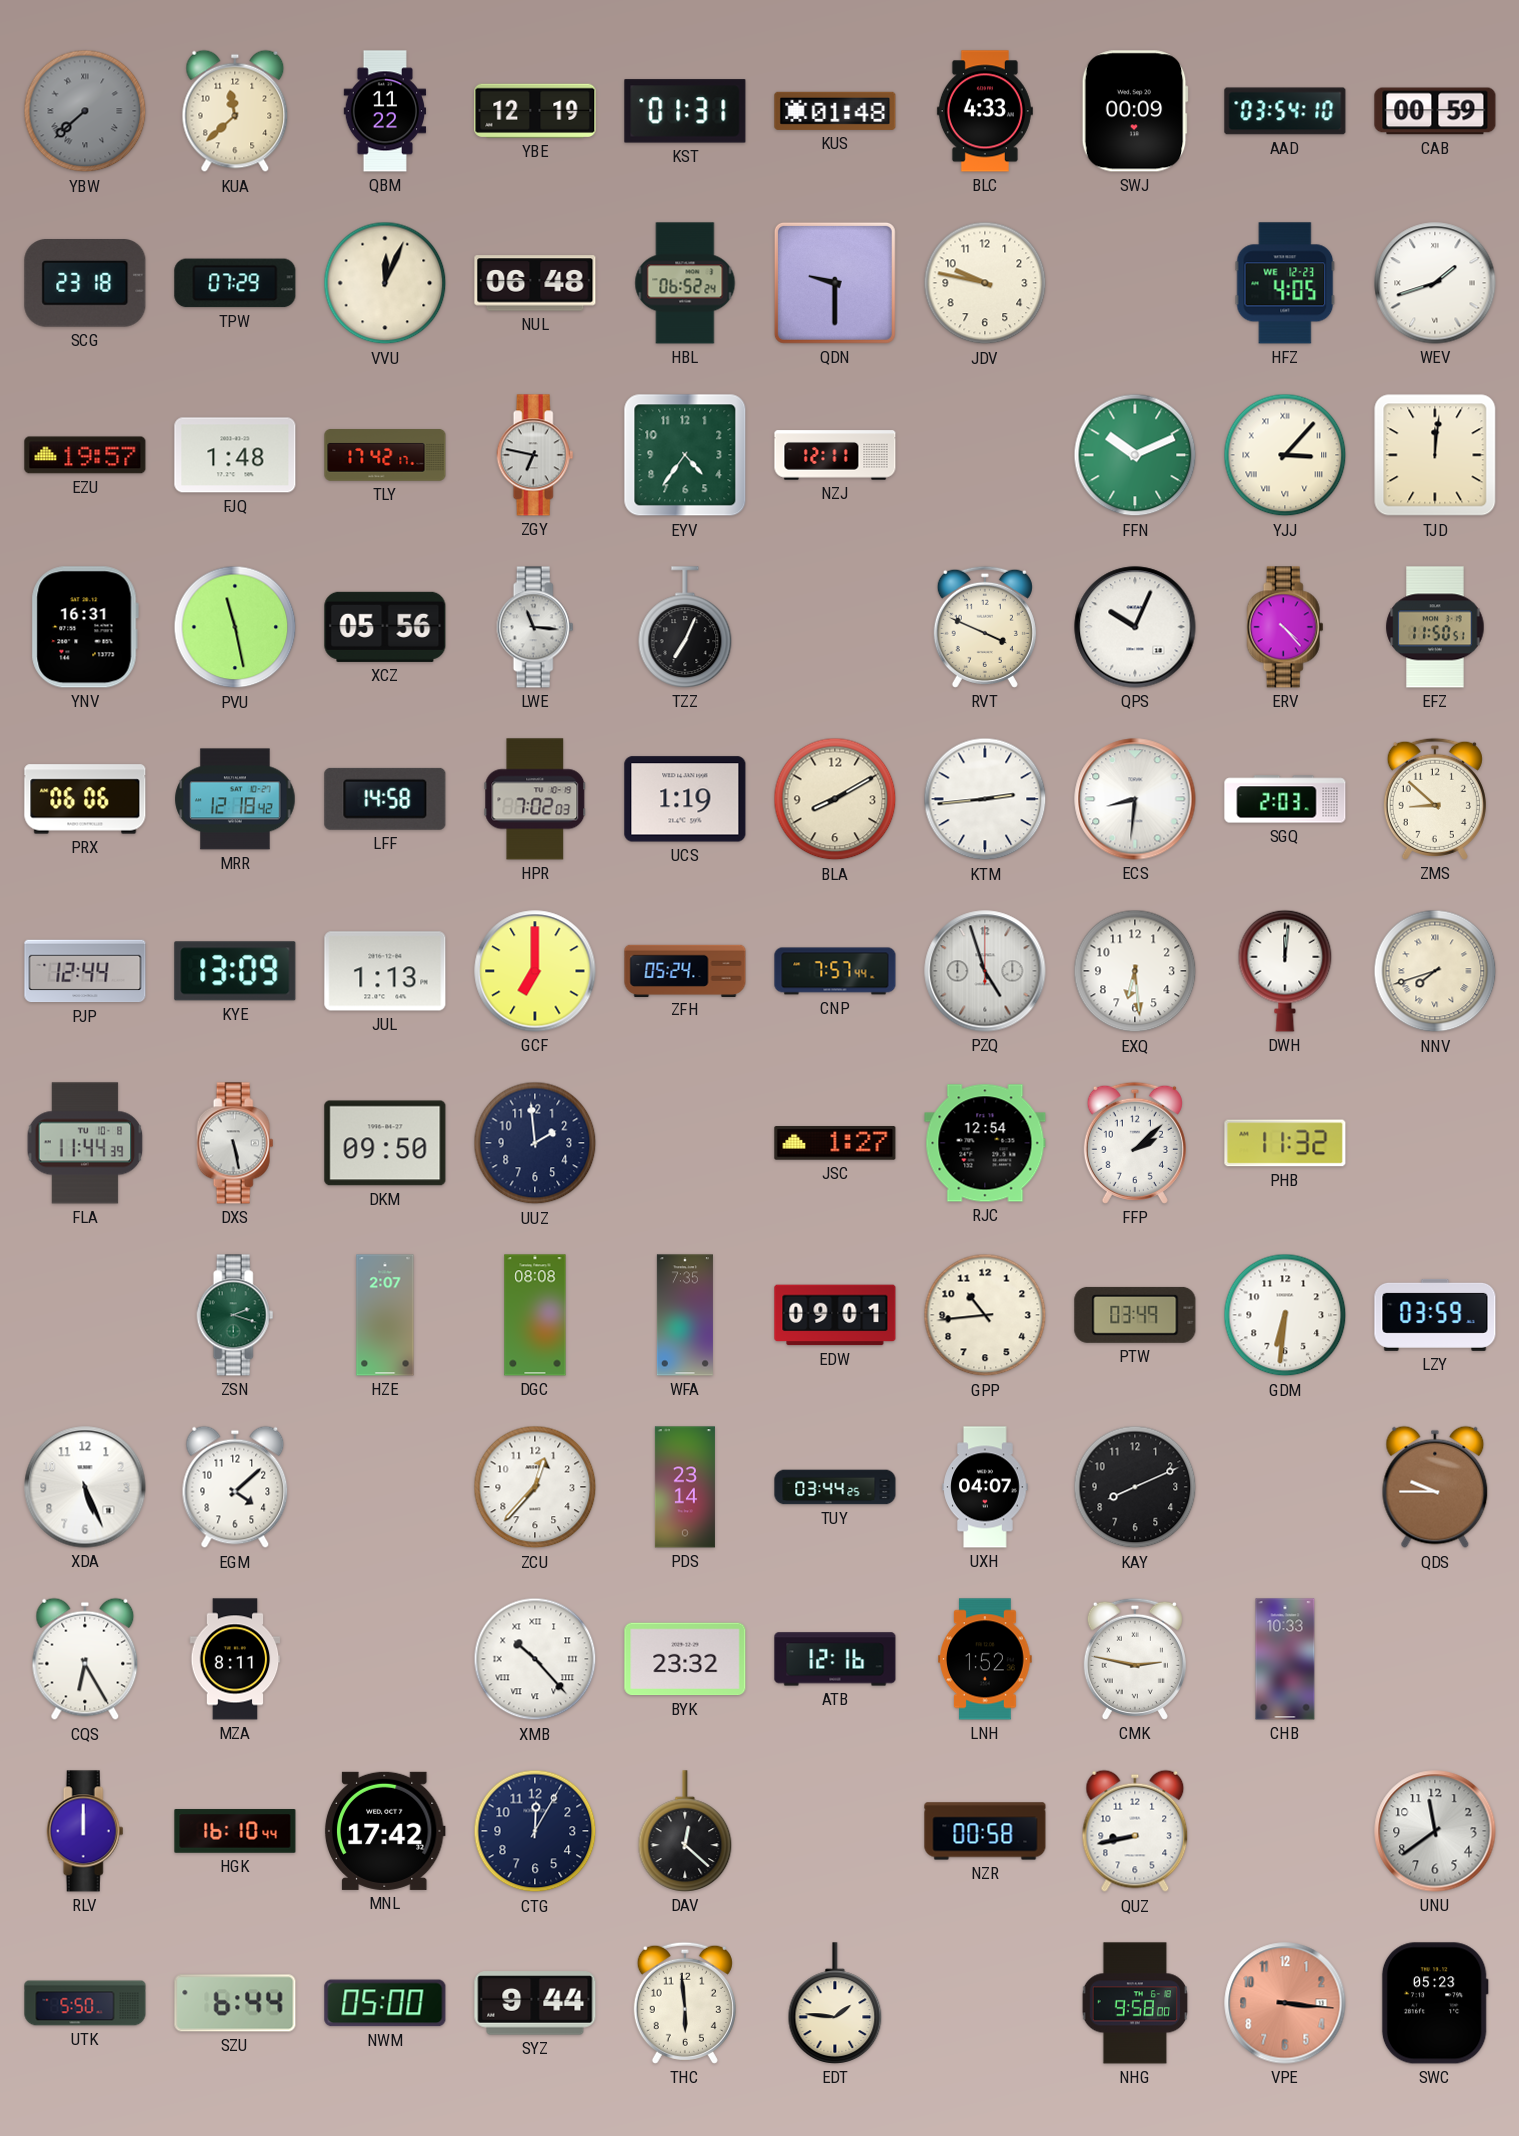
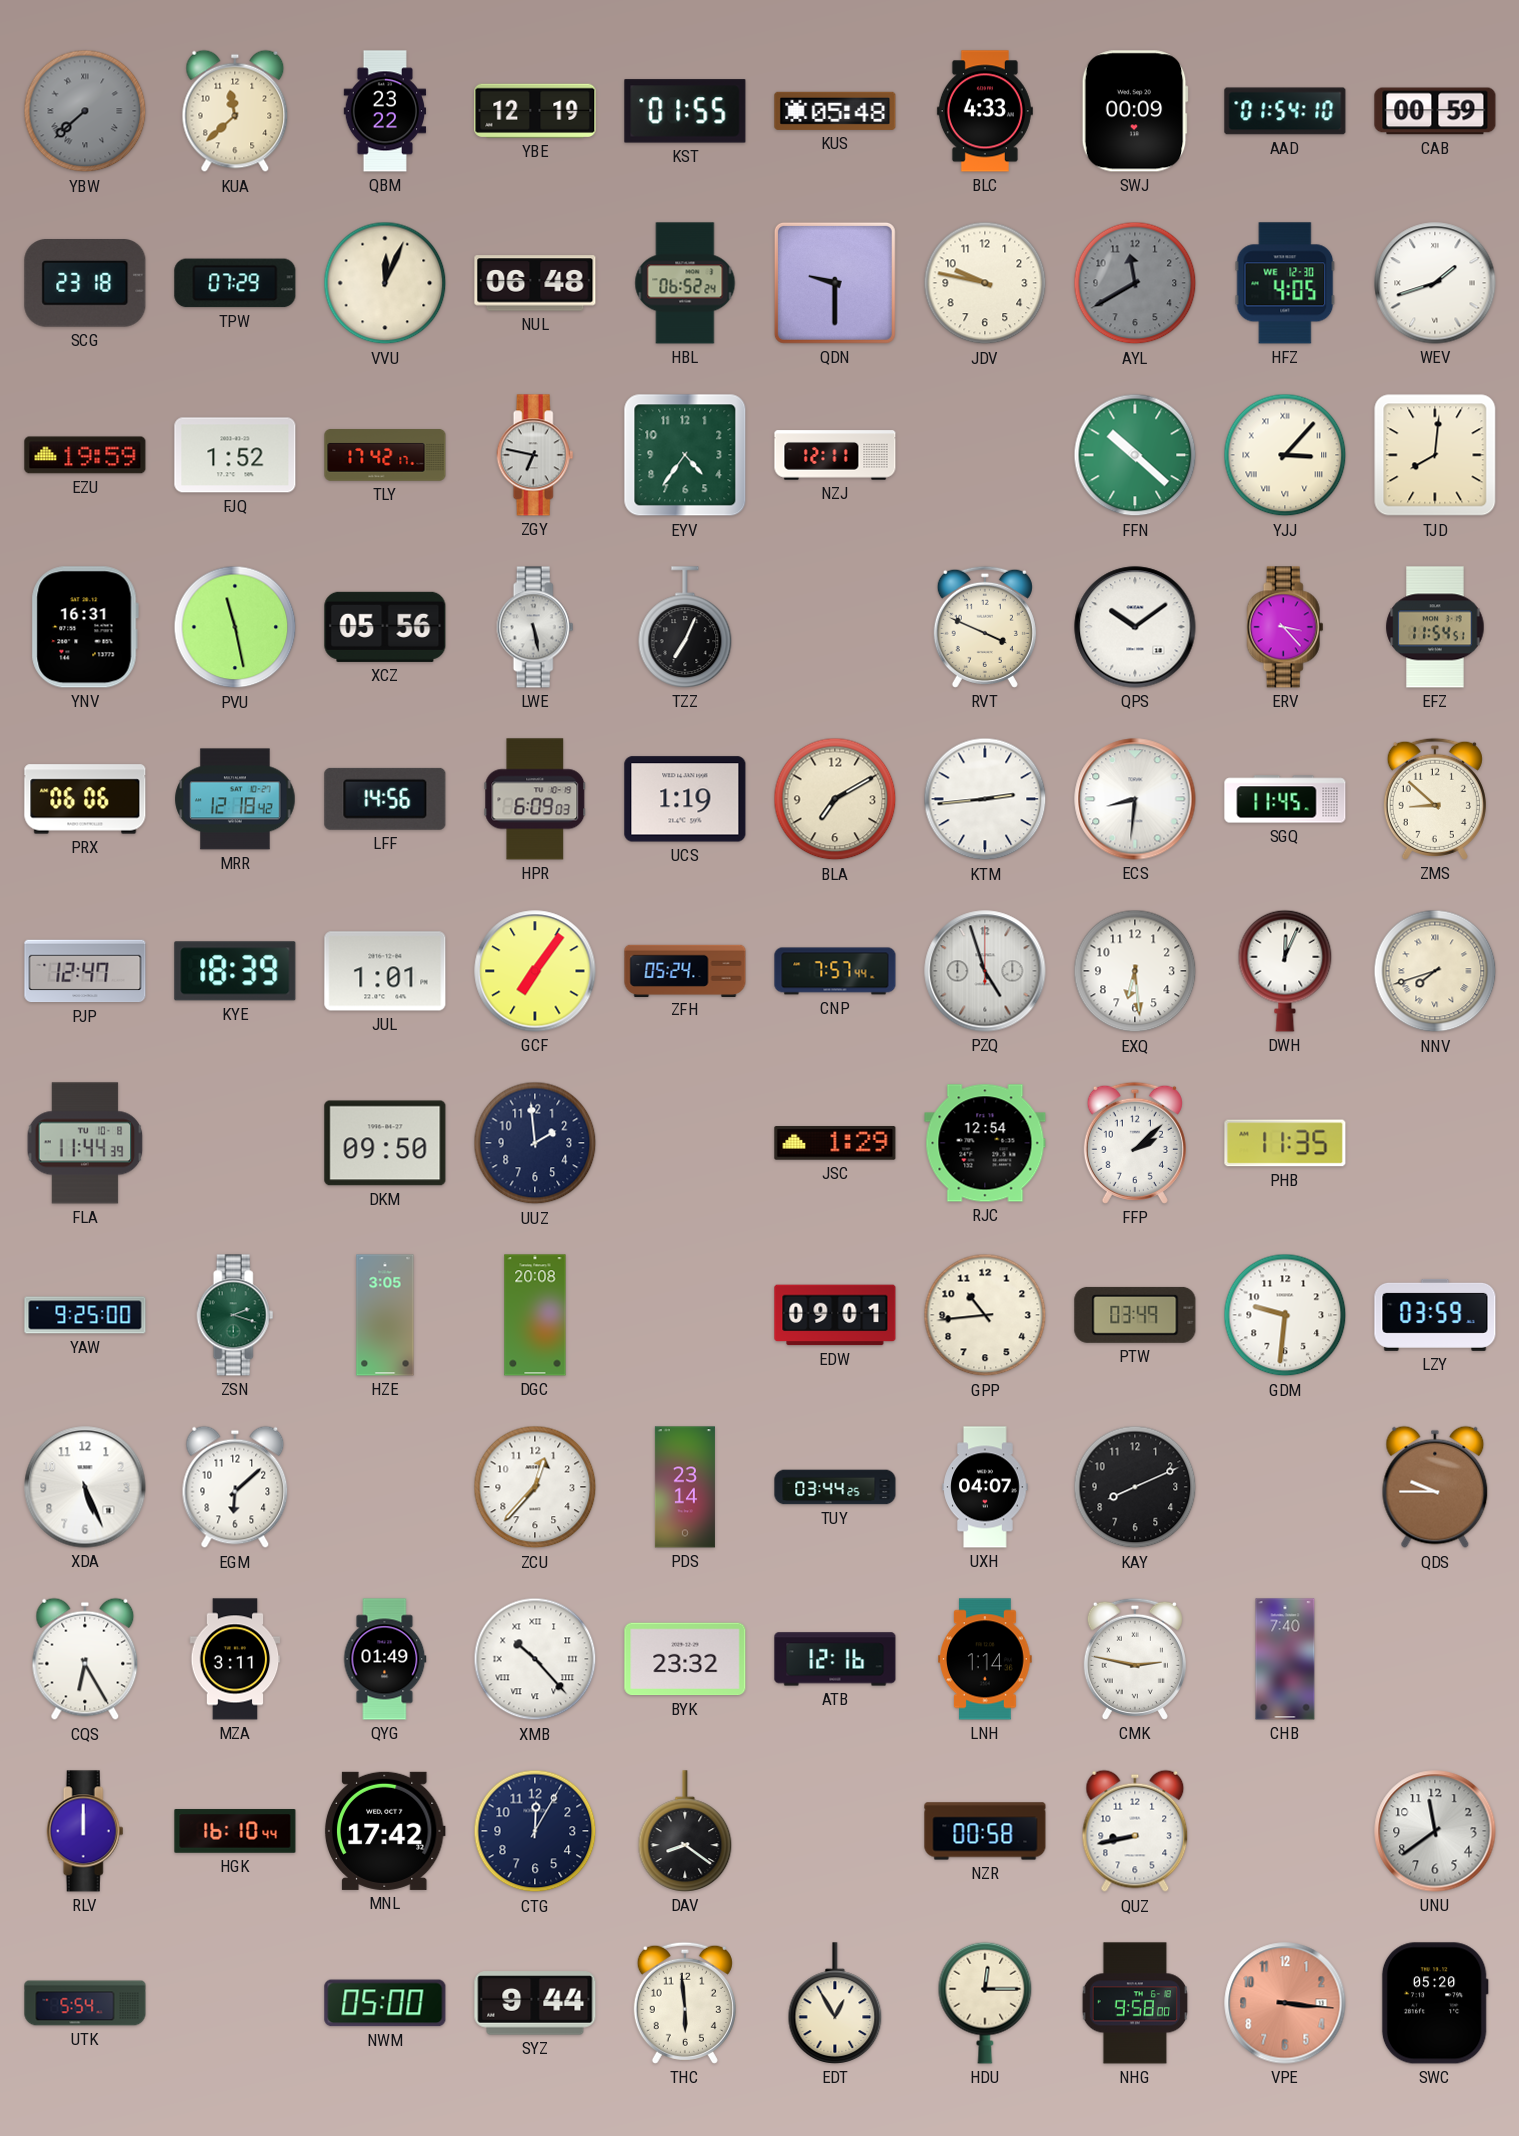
QBM: 11:22 -> 23:22
KST: 01:31 -> 01:55
KUS: 01:48 -> 05:48
AAD: 03:54 -> 01:54
AYL: none -> 11:40
HFZ date: WE 12-23 -> WE 12-30
EZU: 19:57 -> 19:59
FJQ: 1:48 -> 1:52
FFN: 10:11 -> 10:22
TJD: 12:01 -> 8:01
LWE: 11:16 -> 5:28
QPS: 10:04 -> 10:09
ERV: 4:23 -> 3:23
EFZ: 11:50 -> 11:54
LFF: 14:58 -> 14:56
HPR: 7:02 -> 6:09
BLA: 8:10 -> 7:10
SGQ: 2:03 -> 11:45
PJP: 12:44 -> 12:47
KYE: 13:09 -> 18:39
JUL: 1:13 -> 1:01
GCF: 7:00 -> 7:06
DWH: 12:01 -> 12:04
DXS: 5:28 -> none
JSC: 1:27 -> 1:29
PHB: 11:32 -> 11:35
YAW: none -> 9:25
HZE: 2:07 -> 3:05
DGC: 08:08 -> 20:08
WFA: 7:35 -> none
GDM: 6:31 -> 9:31
EGM: 4:08 -> 6:08
MZA: 8:11 -> 3:11
QYG: none -> 01:49
LNH: 1:52 -> 1:14
CHB: 10:33 -> 7:40
DAV: 12:22 -> 8:21
UTK: 5:50 -> 5:54
SZU: 6:44 -> none
EDT: 1:46 -> 12:55
HDU: none -> 12:15
SWC: 05:23 -> 05:20
